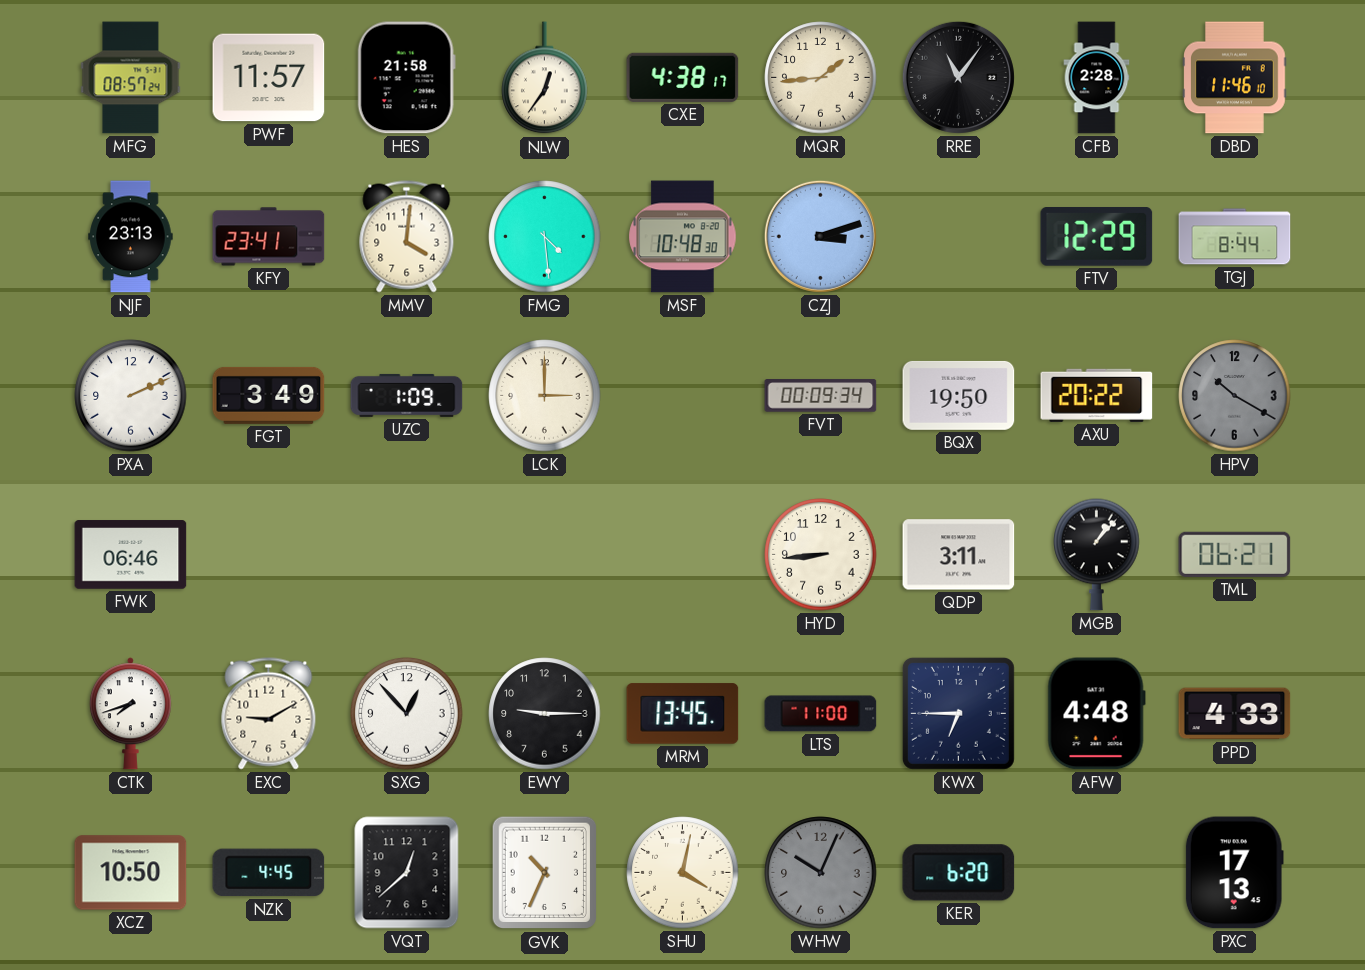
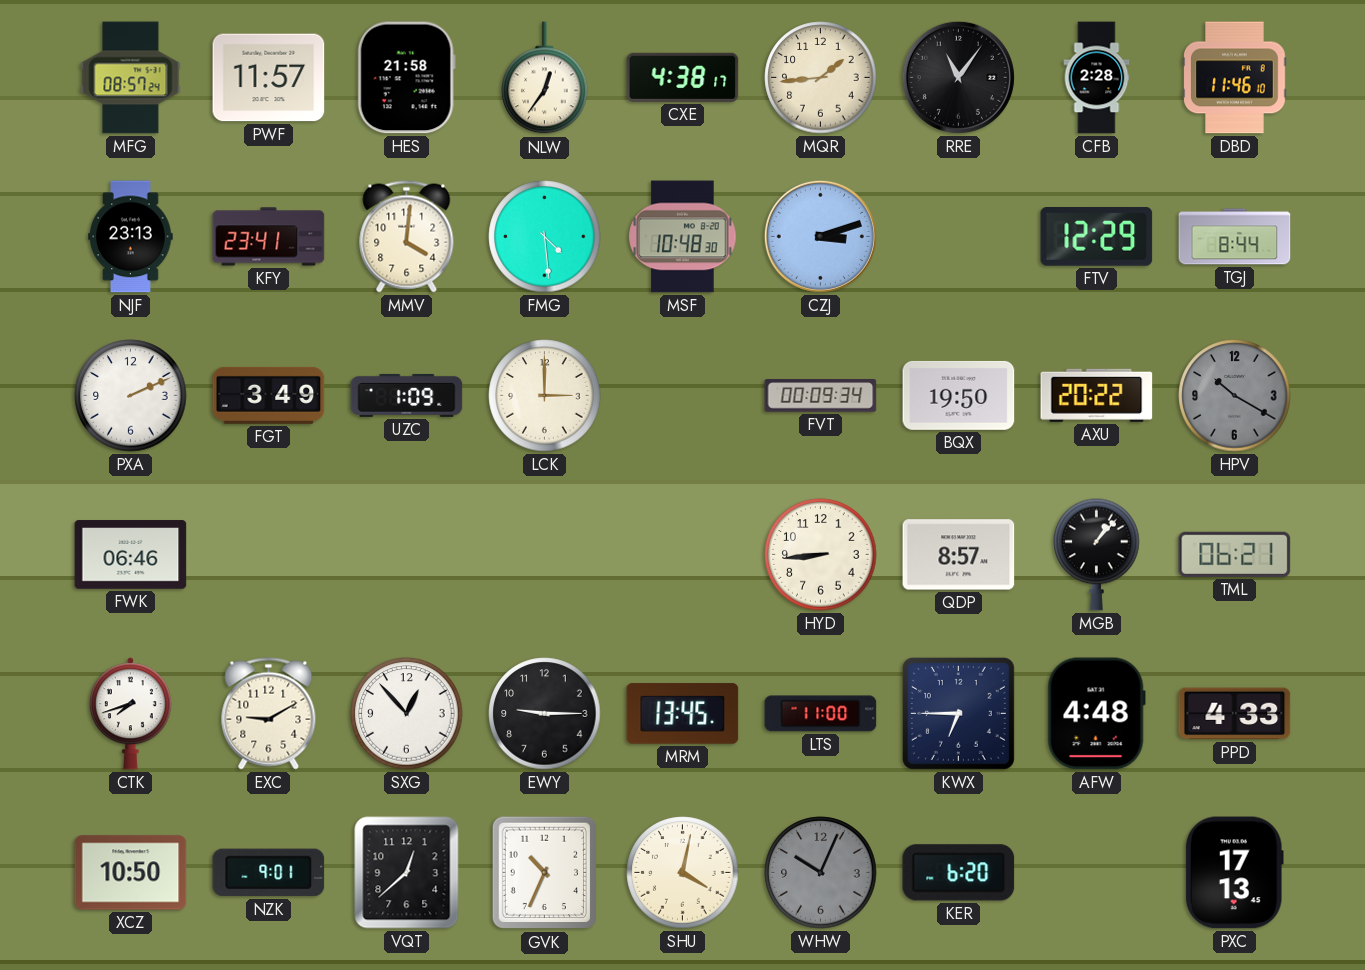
QDP: 3:11 -> 8:57
NZK: 4:45 -> 9:01
